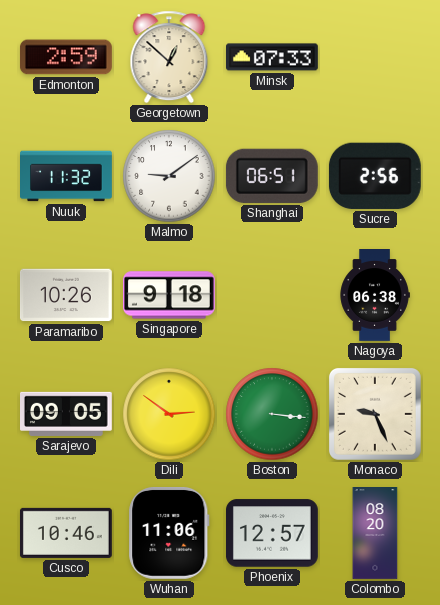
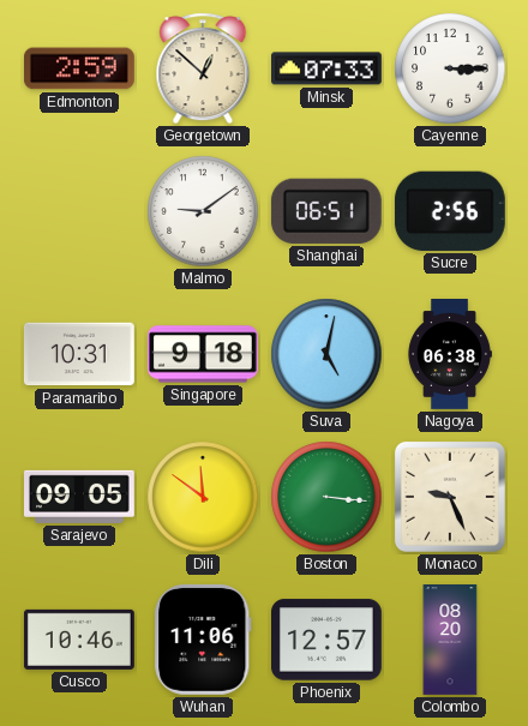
Cayenne: none -> 3:15
Nuuk: 11:32 -> none
Paramaribo: 10:26 -> 10:31
Suva: none -> 5:02
Dili: 2:51 -> 11:51
